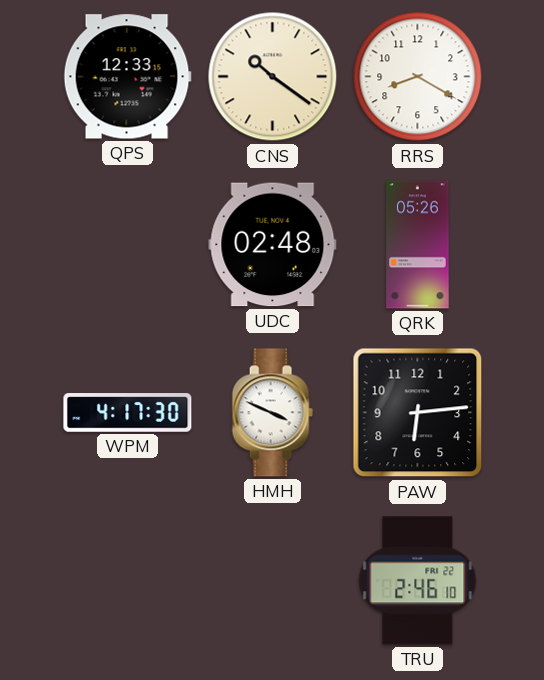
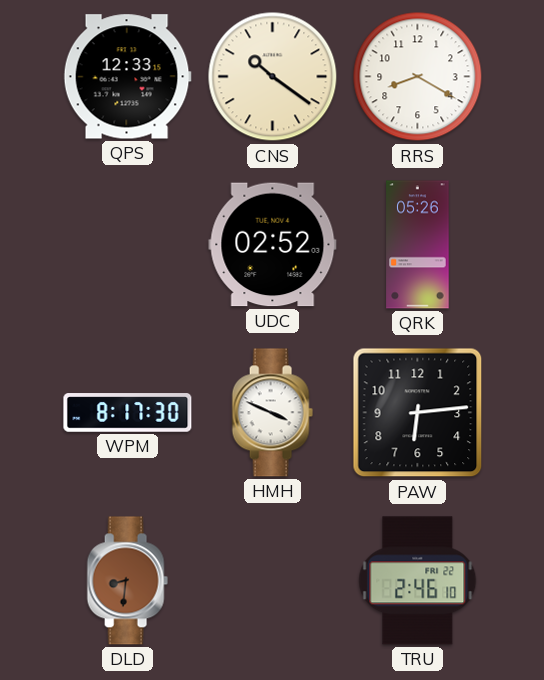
UDC: 02:48 -> 02:52
WPM: 4:17 -> 8:17
DLD: none -> 8:31
